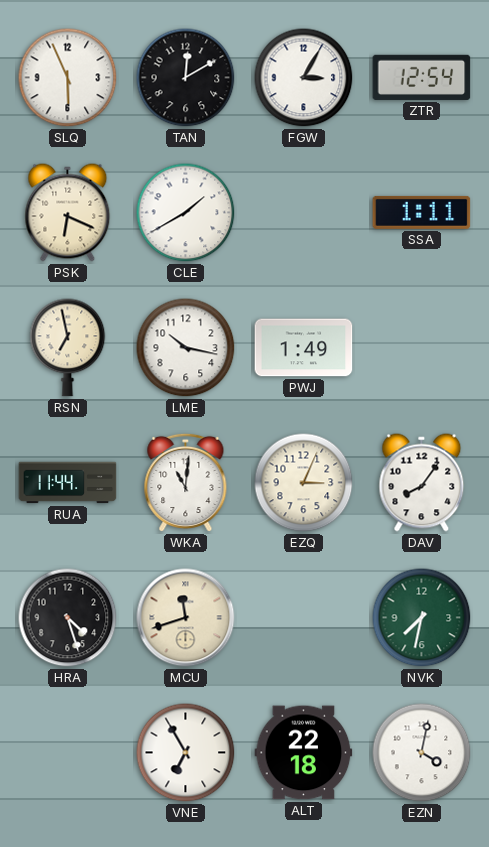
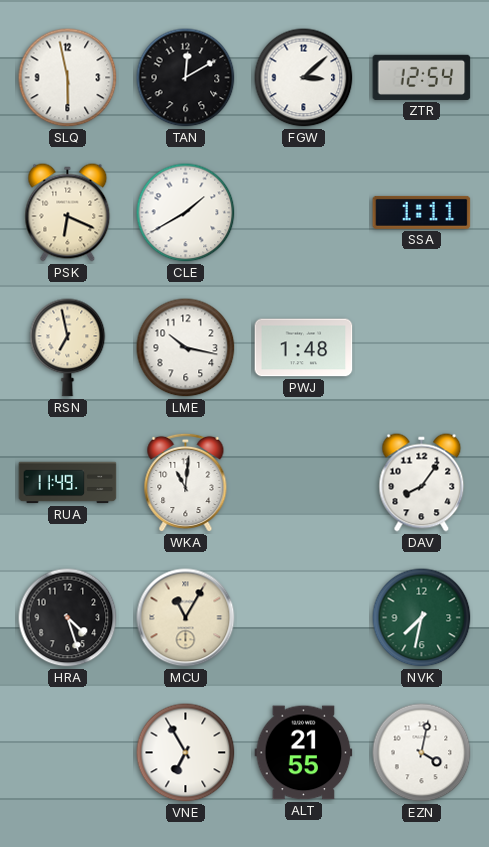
SLQ: 5:56 -> 5:58
FGW: 3:05 -> 3:08
PWJ: 1:49 -> 1:48
RUA: 11:44 -> 11:49
EZQ: 3:04 -> none
MCU: 11:42 -> 11:05
ALT: 22:18 -> 21:55
